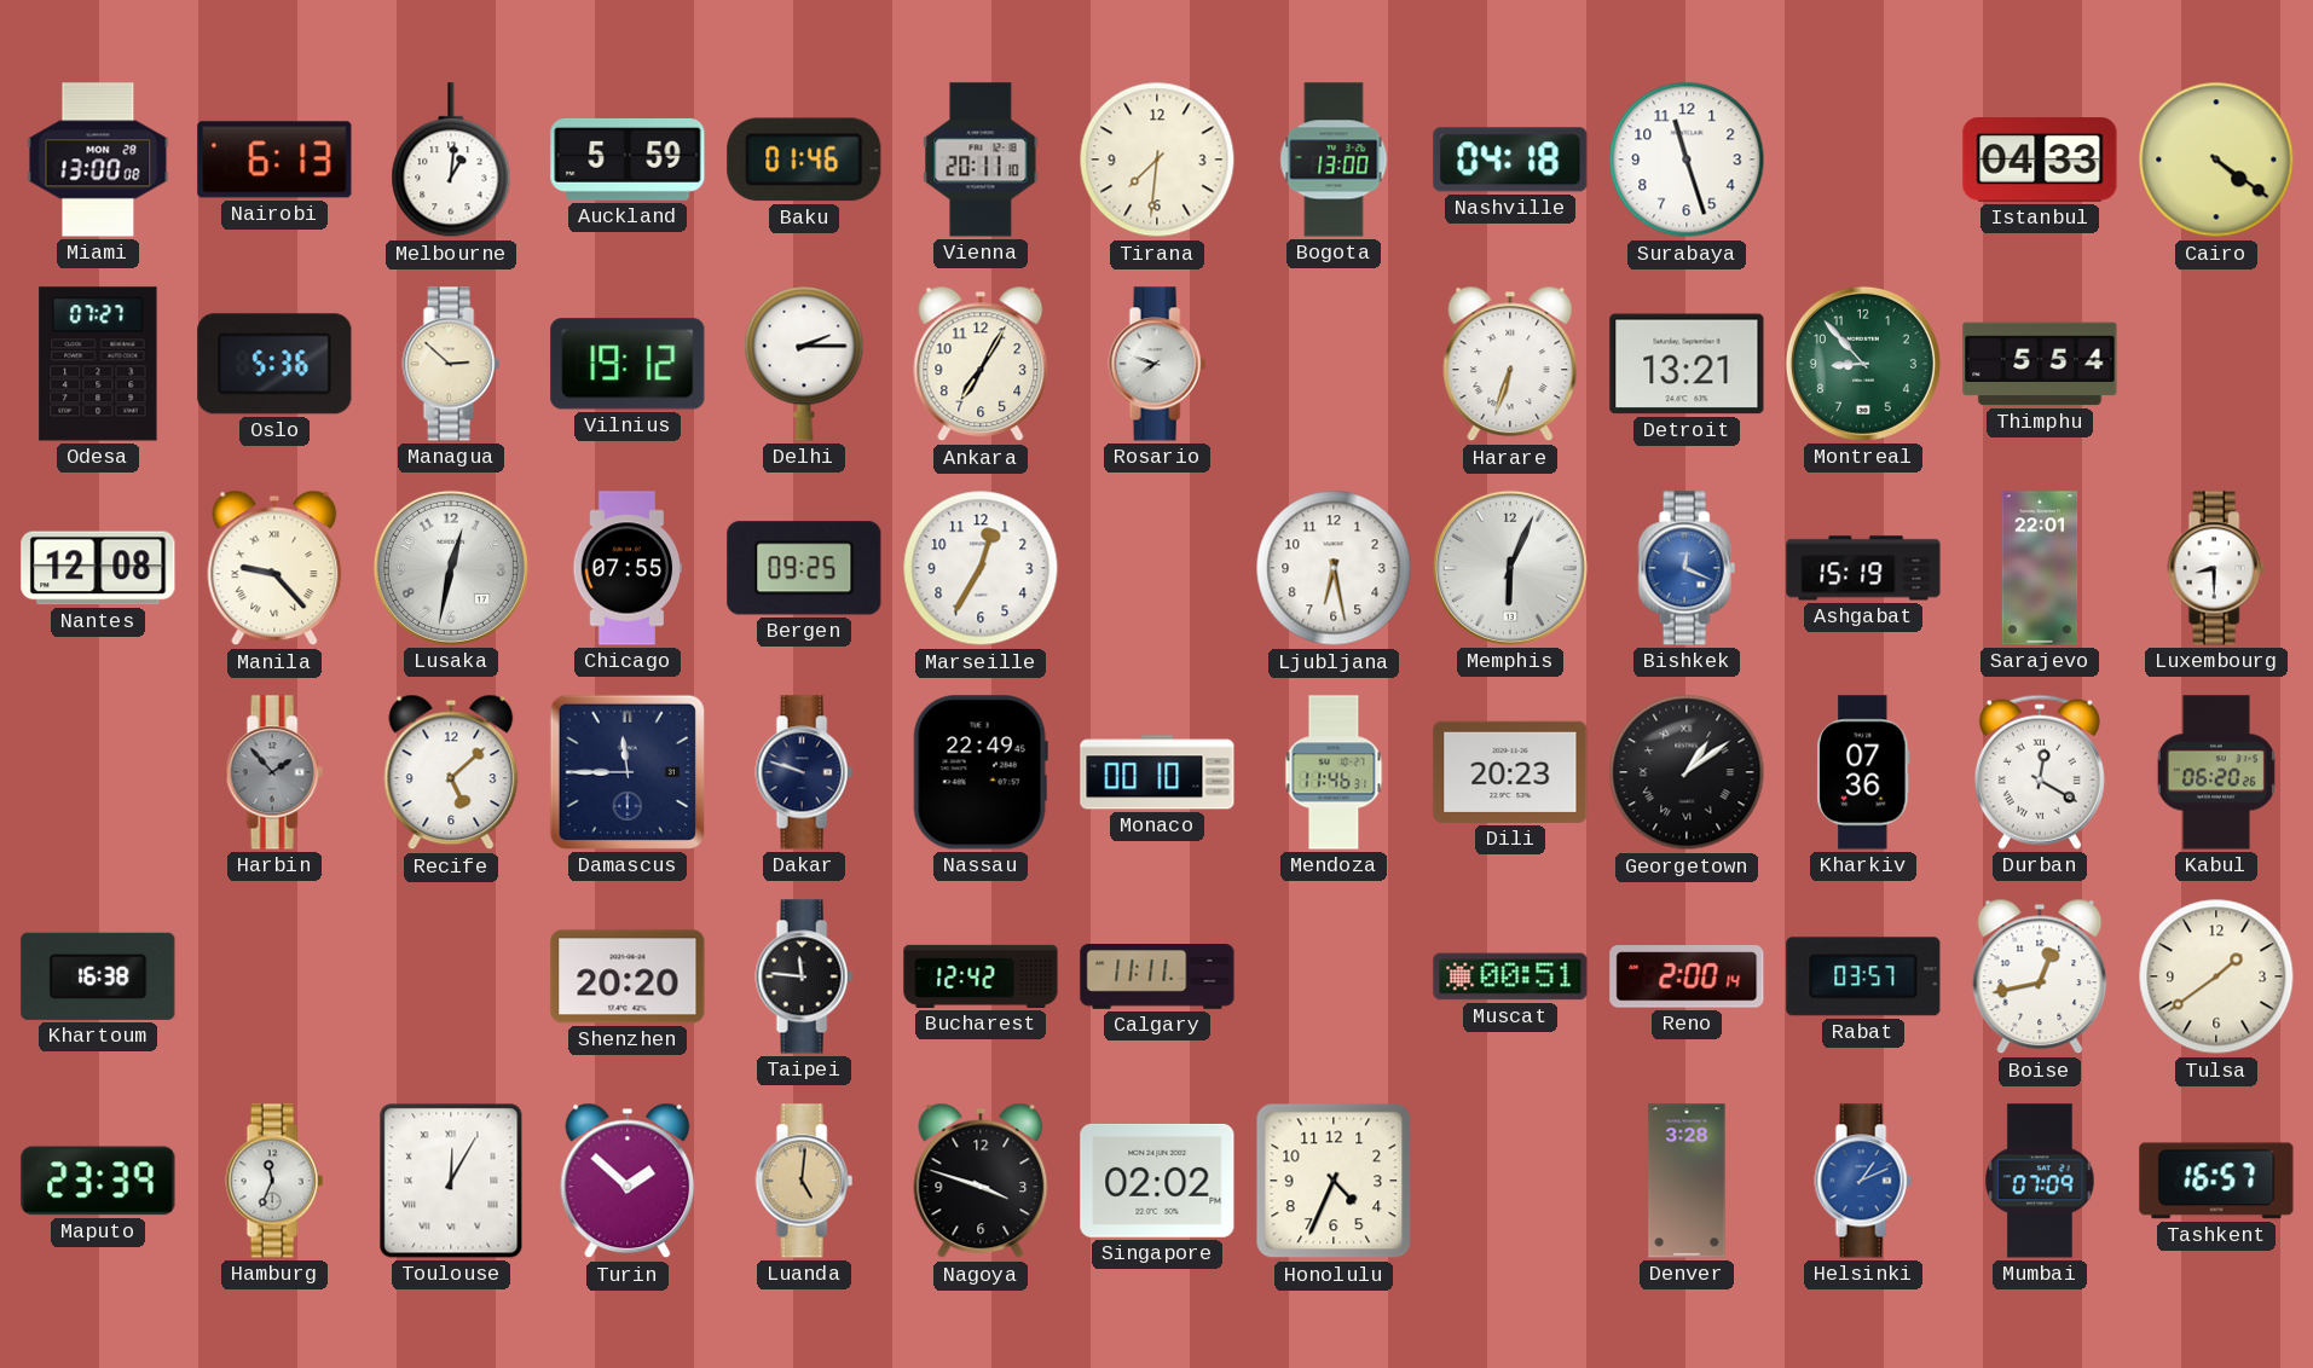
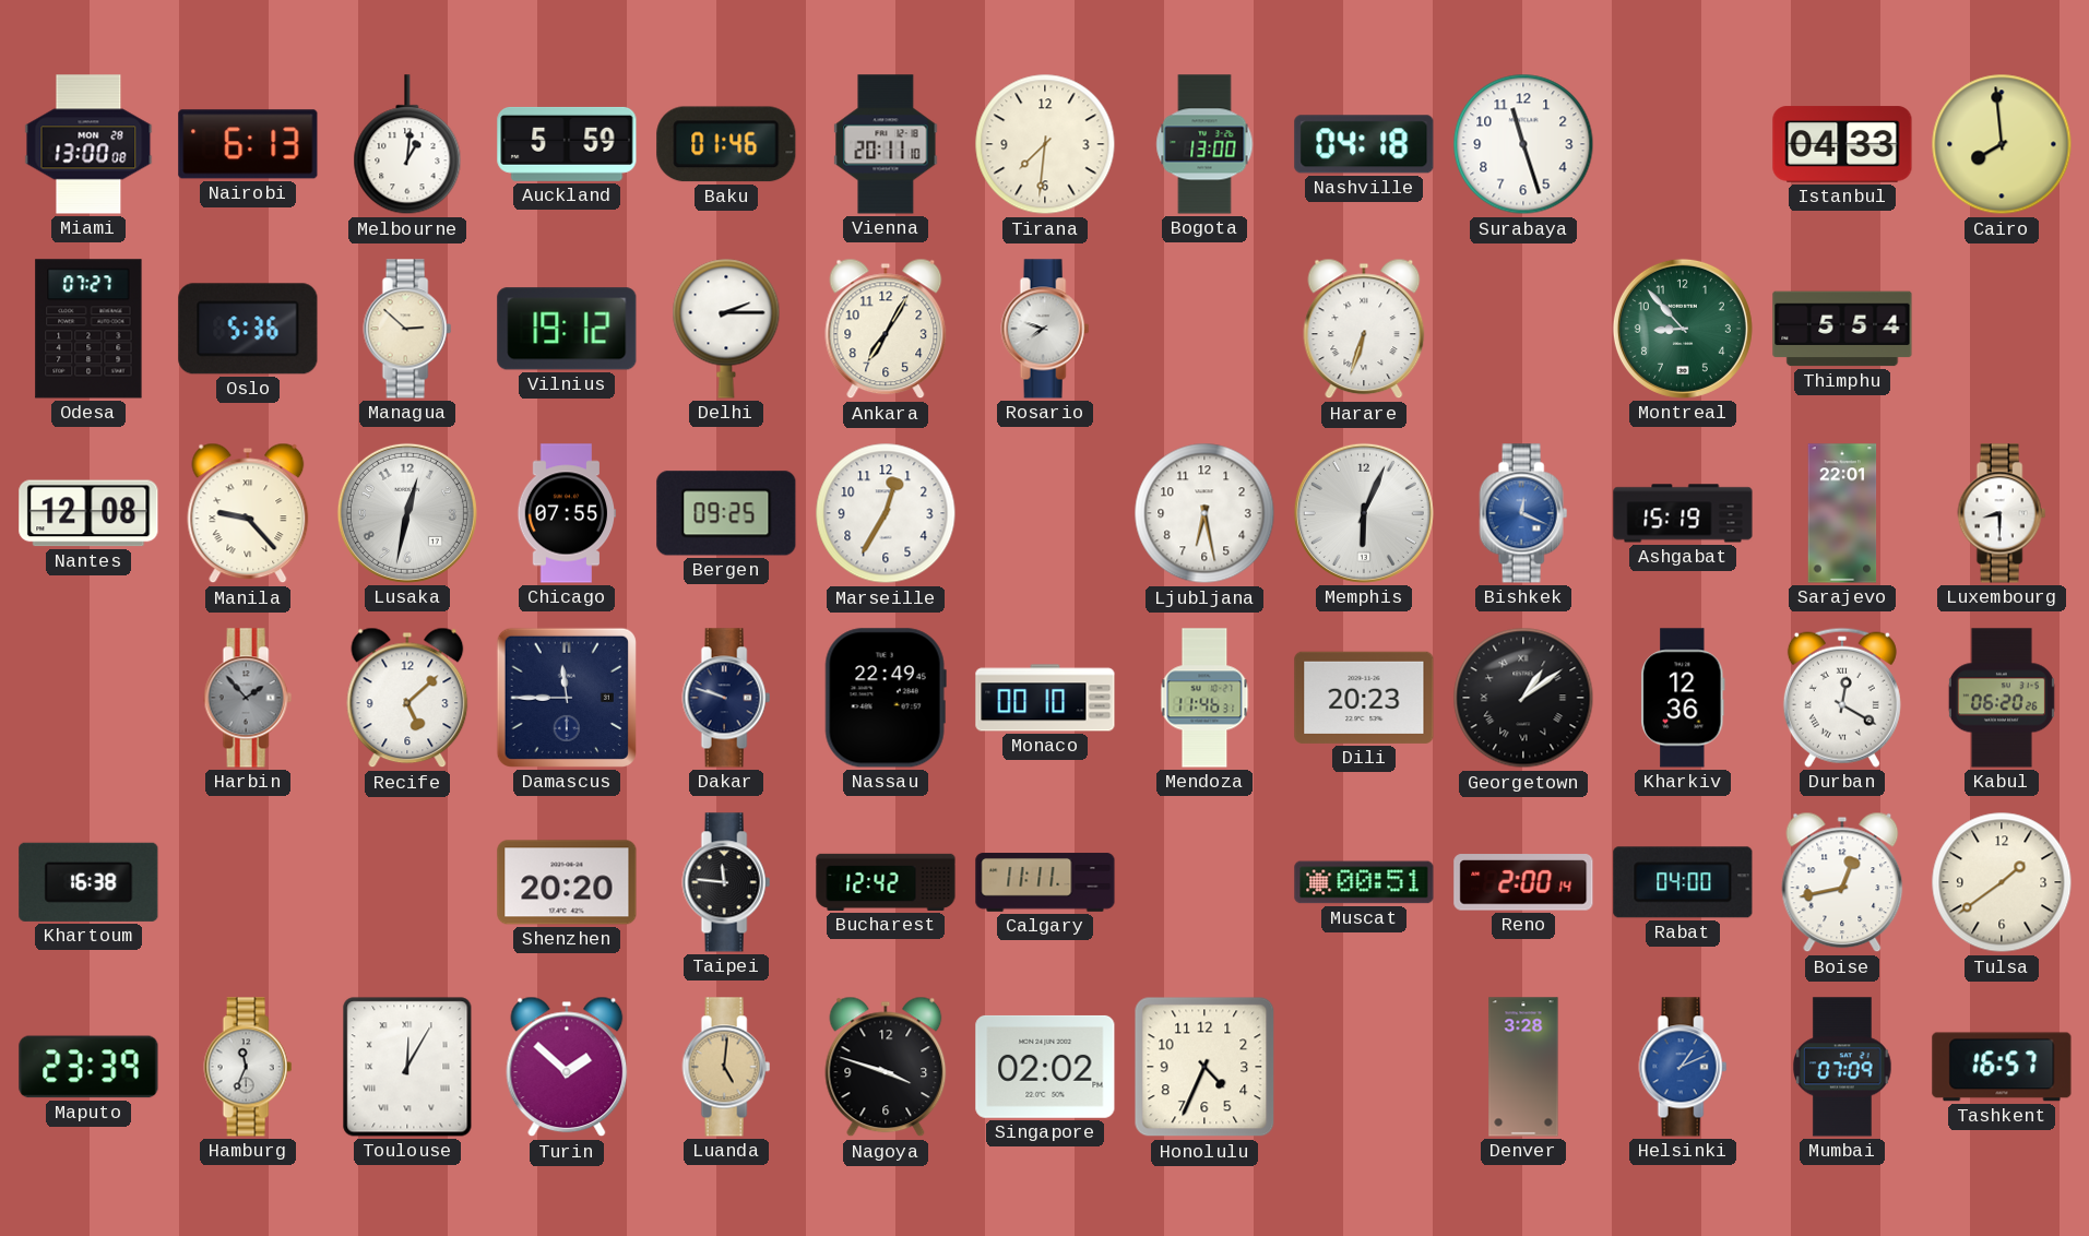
Cairo: 4:21 -> 7:59
Detroit: 13:21 -> none
Kharkiv: 07:36 -> 12:36
Rabat: 03:57 -> 04:00
